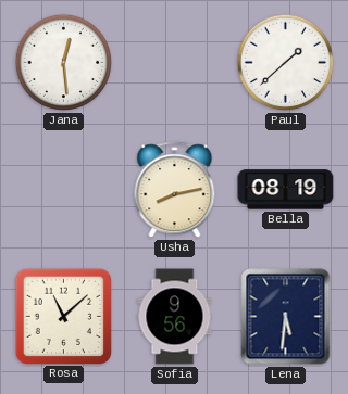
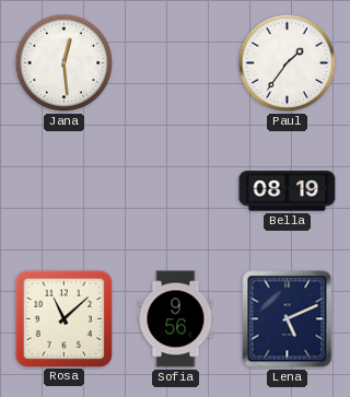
Paul: 1:38 -> 1:36
Usha: 8:13 -> none
Lena: 5:31 -> 5:11
